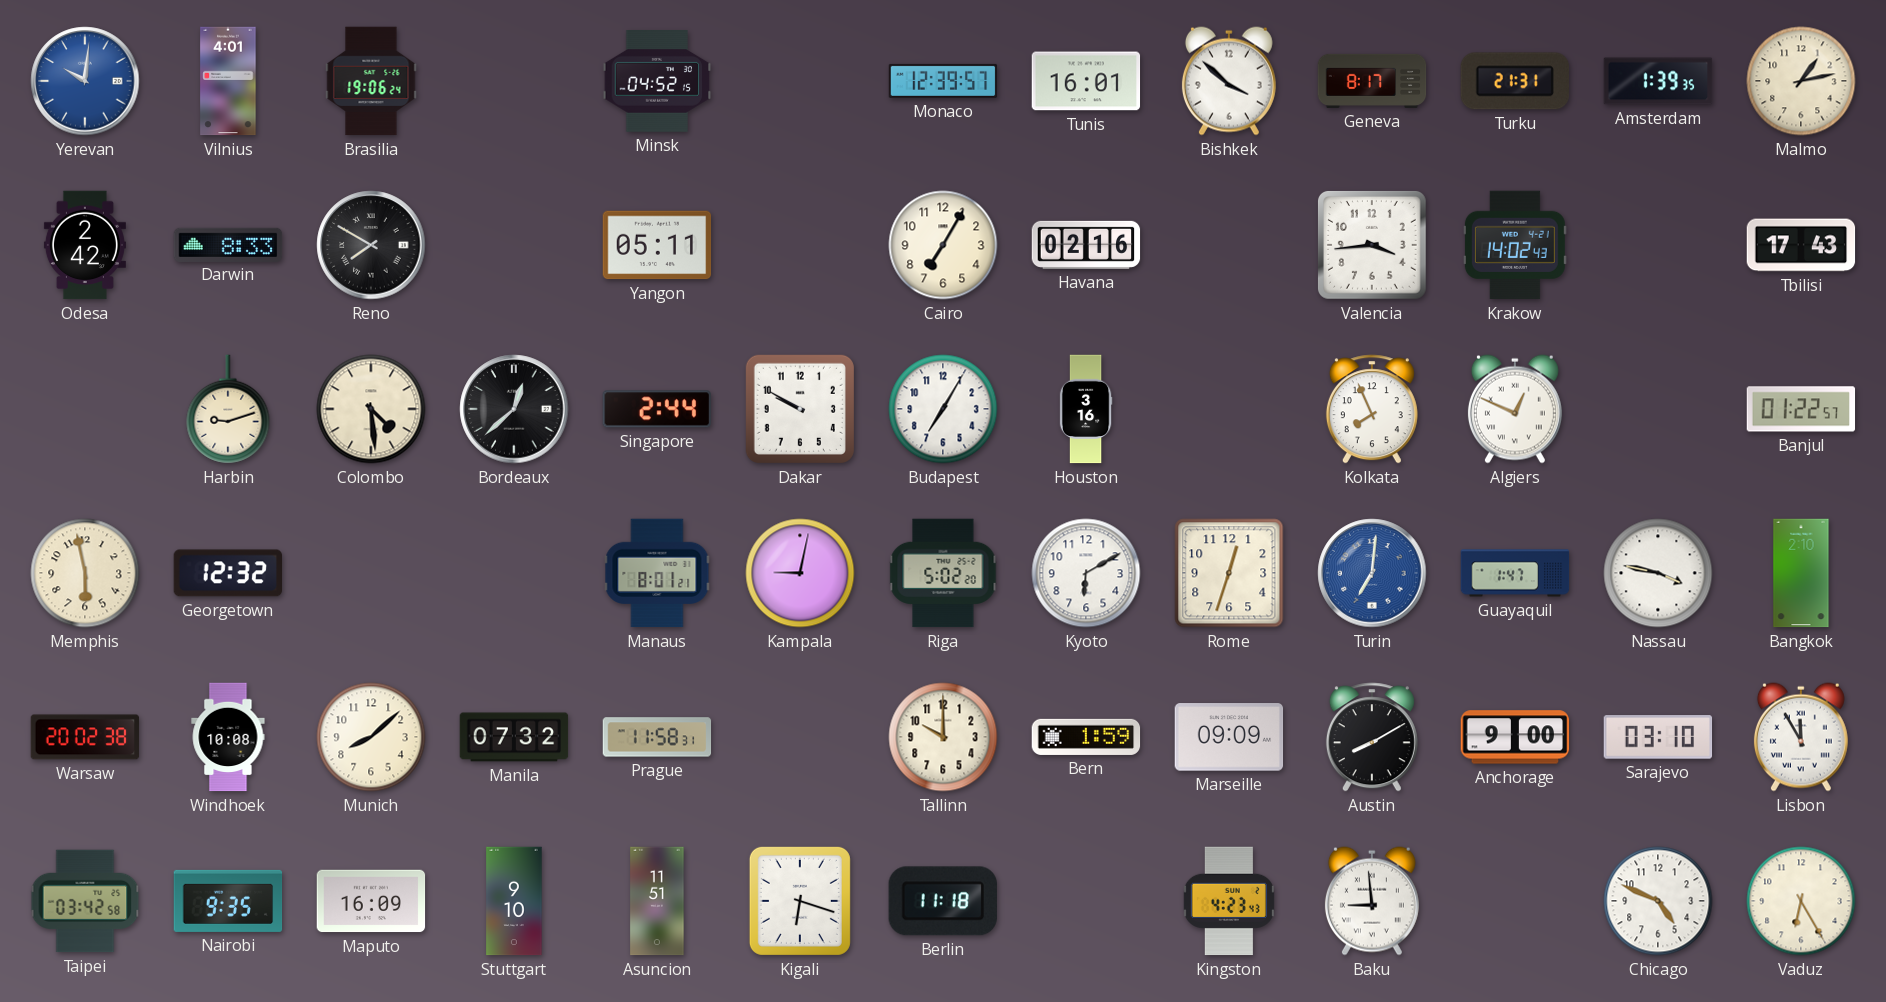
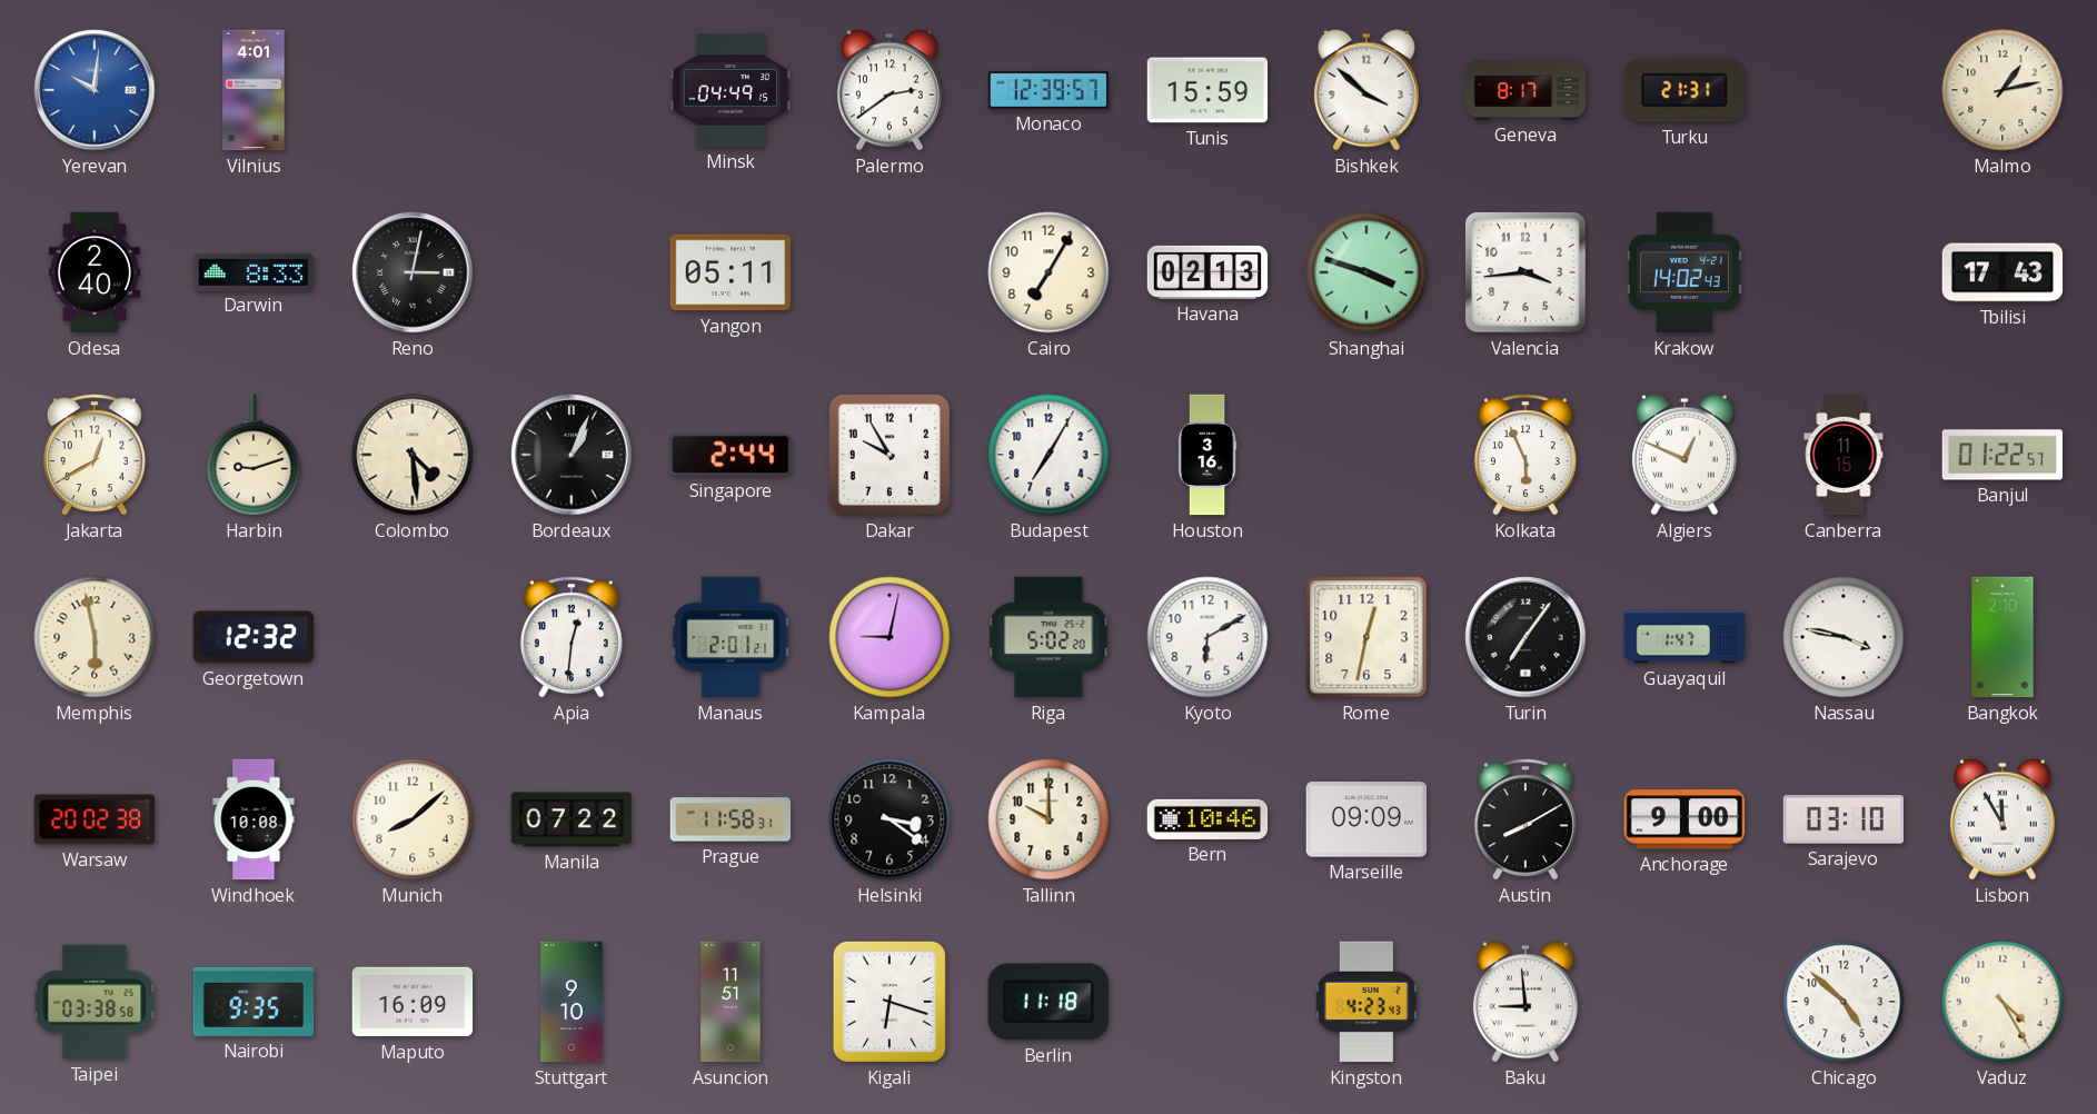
Brasilia: 19:06 -> none
Minsk: 04:52 -> 04:49
Palermo: none -> 2:39
Tunis: 16:01 -> 15:59
Amsterdam: 1:39 -> none
Odesa: 2:42 -> 2:40
Reno: 7:50 -> 3:02
Havana: 02:16 -> 02:13
Shanghai: none -> 3:48
Jakarta: none -> 12:40
Bordeaux: 12:38 -> 1:04
Dakar: 9:50 -> 9:55
Kolkata: 7:56 -> 5:56
Canberra: none -> 11:15
Apia: none -> 12:31
Manaus: 8:01 -> 2:01
Rome: 12:33 -> 12:32
Turin: 7:01 -> 7:06
Turin dial: blue -> black
Manila: 07:32 -> 07:22
Helsinki: none -> 3:21
Bern: 1:59 -> 10:46
Taipei: 03:42 -> 03:38
Chicago: 4:49 -> 4:52
Vaduz: 6:25 -> 4:25
